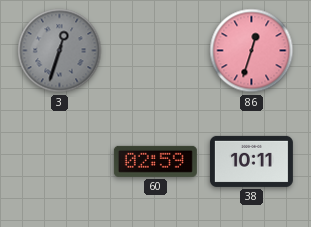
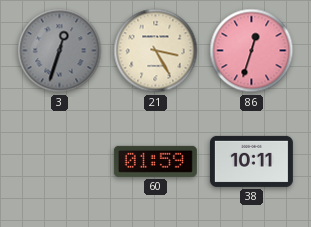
21: none -> 3:25
60: 02:59 -> 01:59
